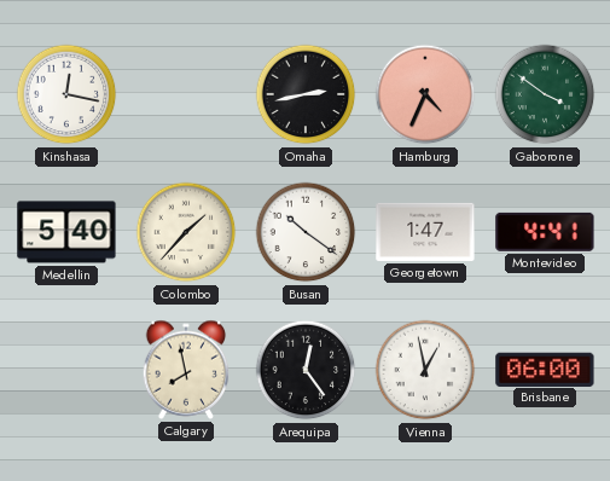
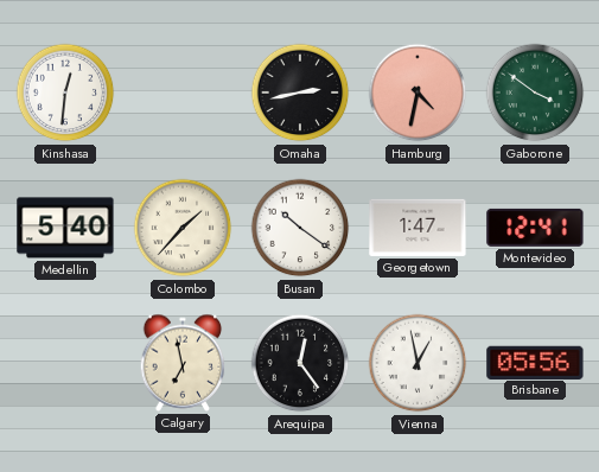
Kinshasa: 12:17 -> 12:31
Hamburg: 4:34 -> 4:32
Montevideo: 4:41 -> 12:41
Calgary: 7:58 -> 6:58
Brisbane: 06:00 -> 05:56
